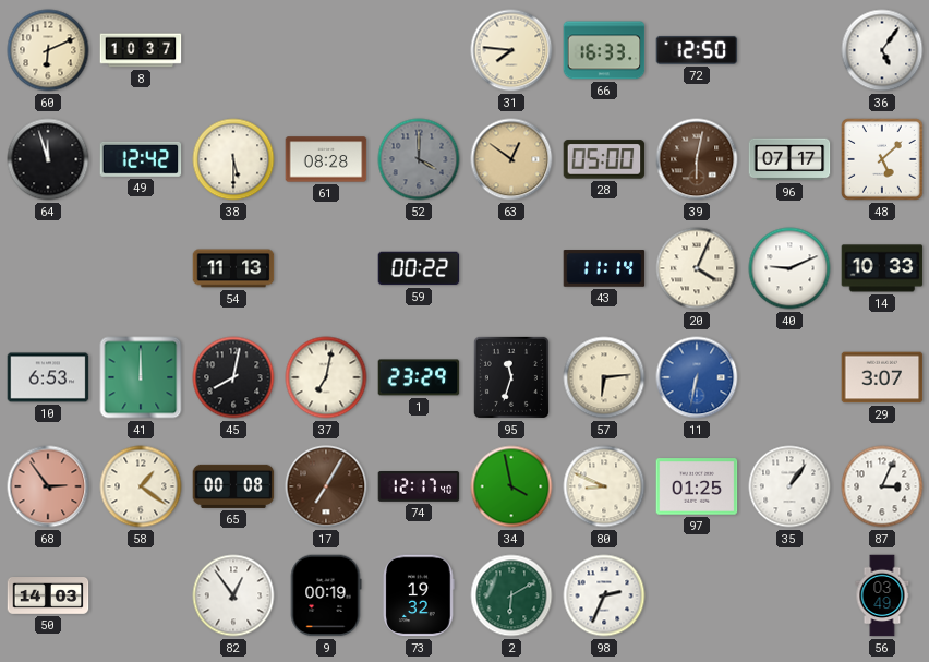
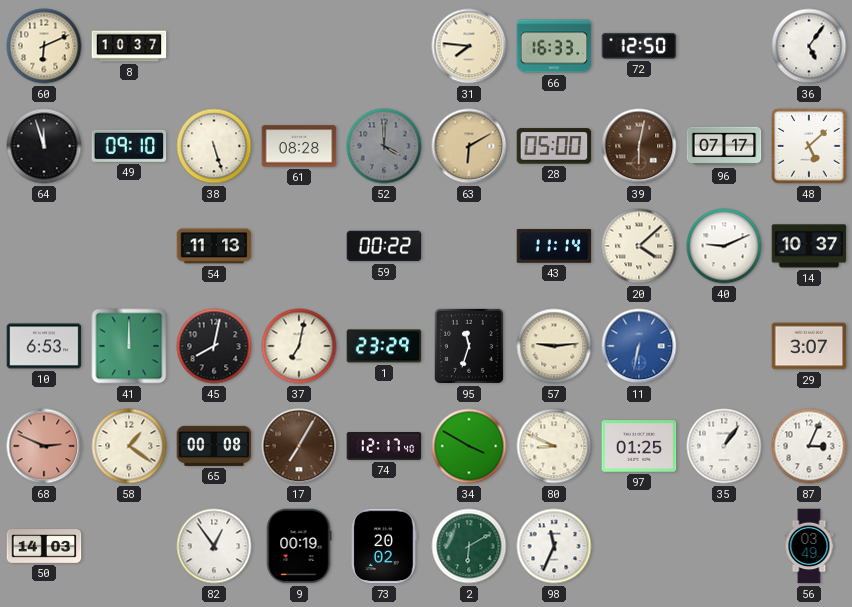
49: 12:42 -> 09:10
38: 5:30 -> 5:27
63: 12:51 -> 6:10
20: 4:04 -> 4:08
14: 10:33 -> 10:37
57: 6:14 -> 9:14
68: 2:54 -> 2:49
34: 3:58 -> 3:50
73: 19:32 -> 20:02
98: 2:34 -> 11:34
